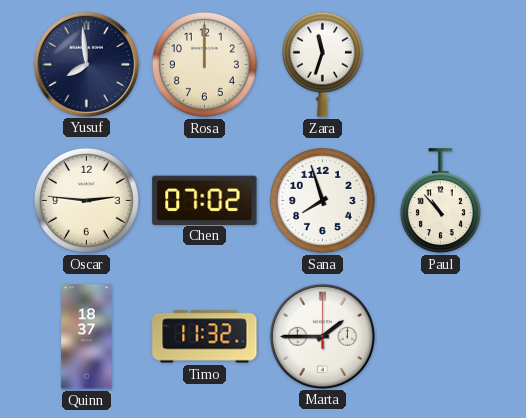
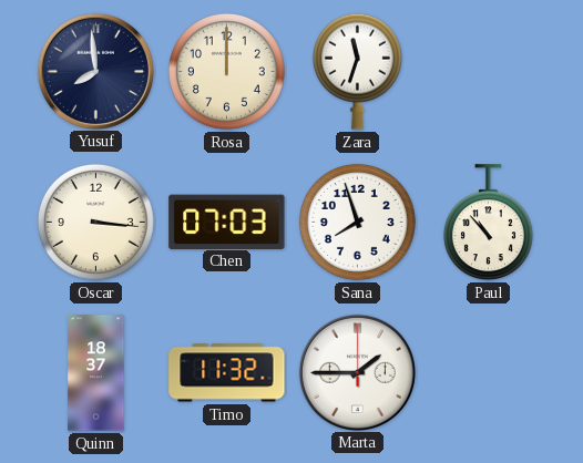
Oscar: 2:46 -> 3:16
Chen: 07:02 -> 07:03
